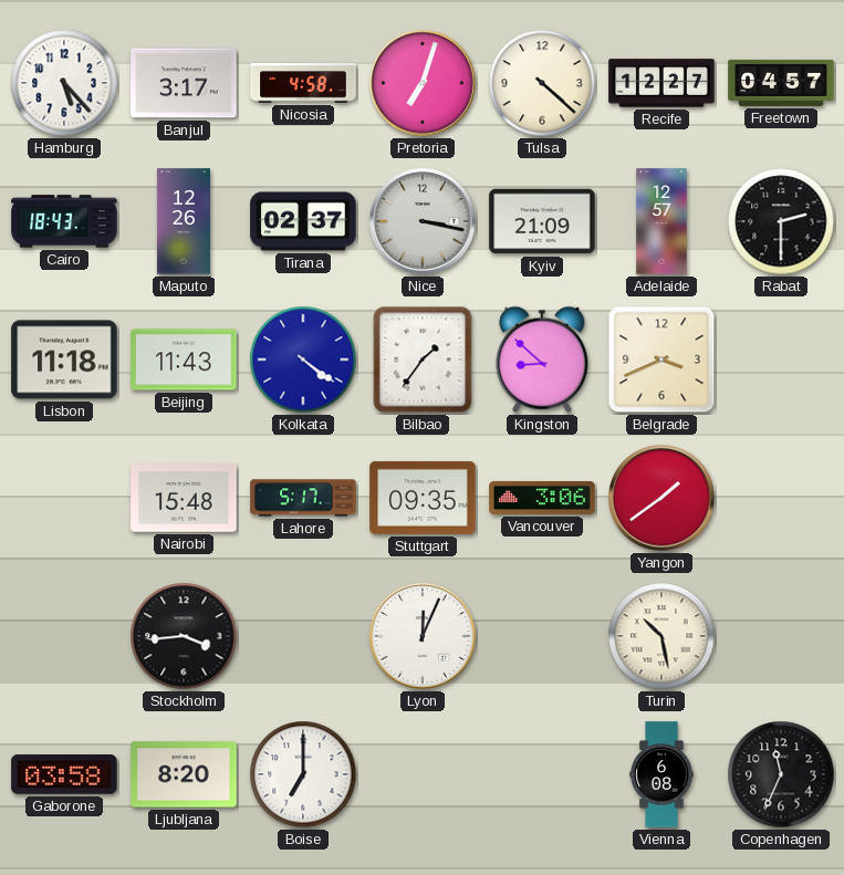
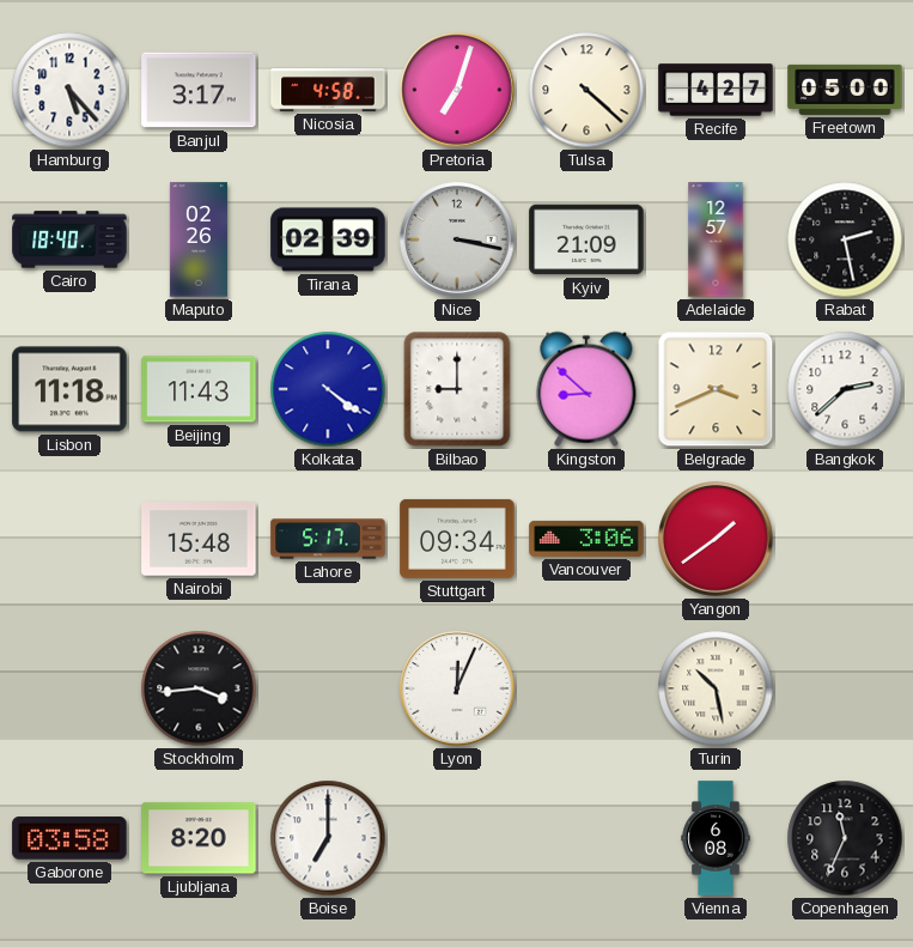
Recife: 12:27 -> 4:27
Freetown: 04:57 -> 05:00
Cairo: 18:43 -> 18:40
Maputo: 12:26 -> 02:26
Tirana: 02:37 -> 02:39
Rabat: 2:30 -> 2:28
Bilbao: 1:36 -> 9:00
Bangkok: none -> 2:38
Stuttgart: 09:35 -> 09:34
